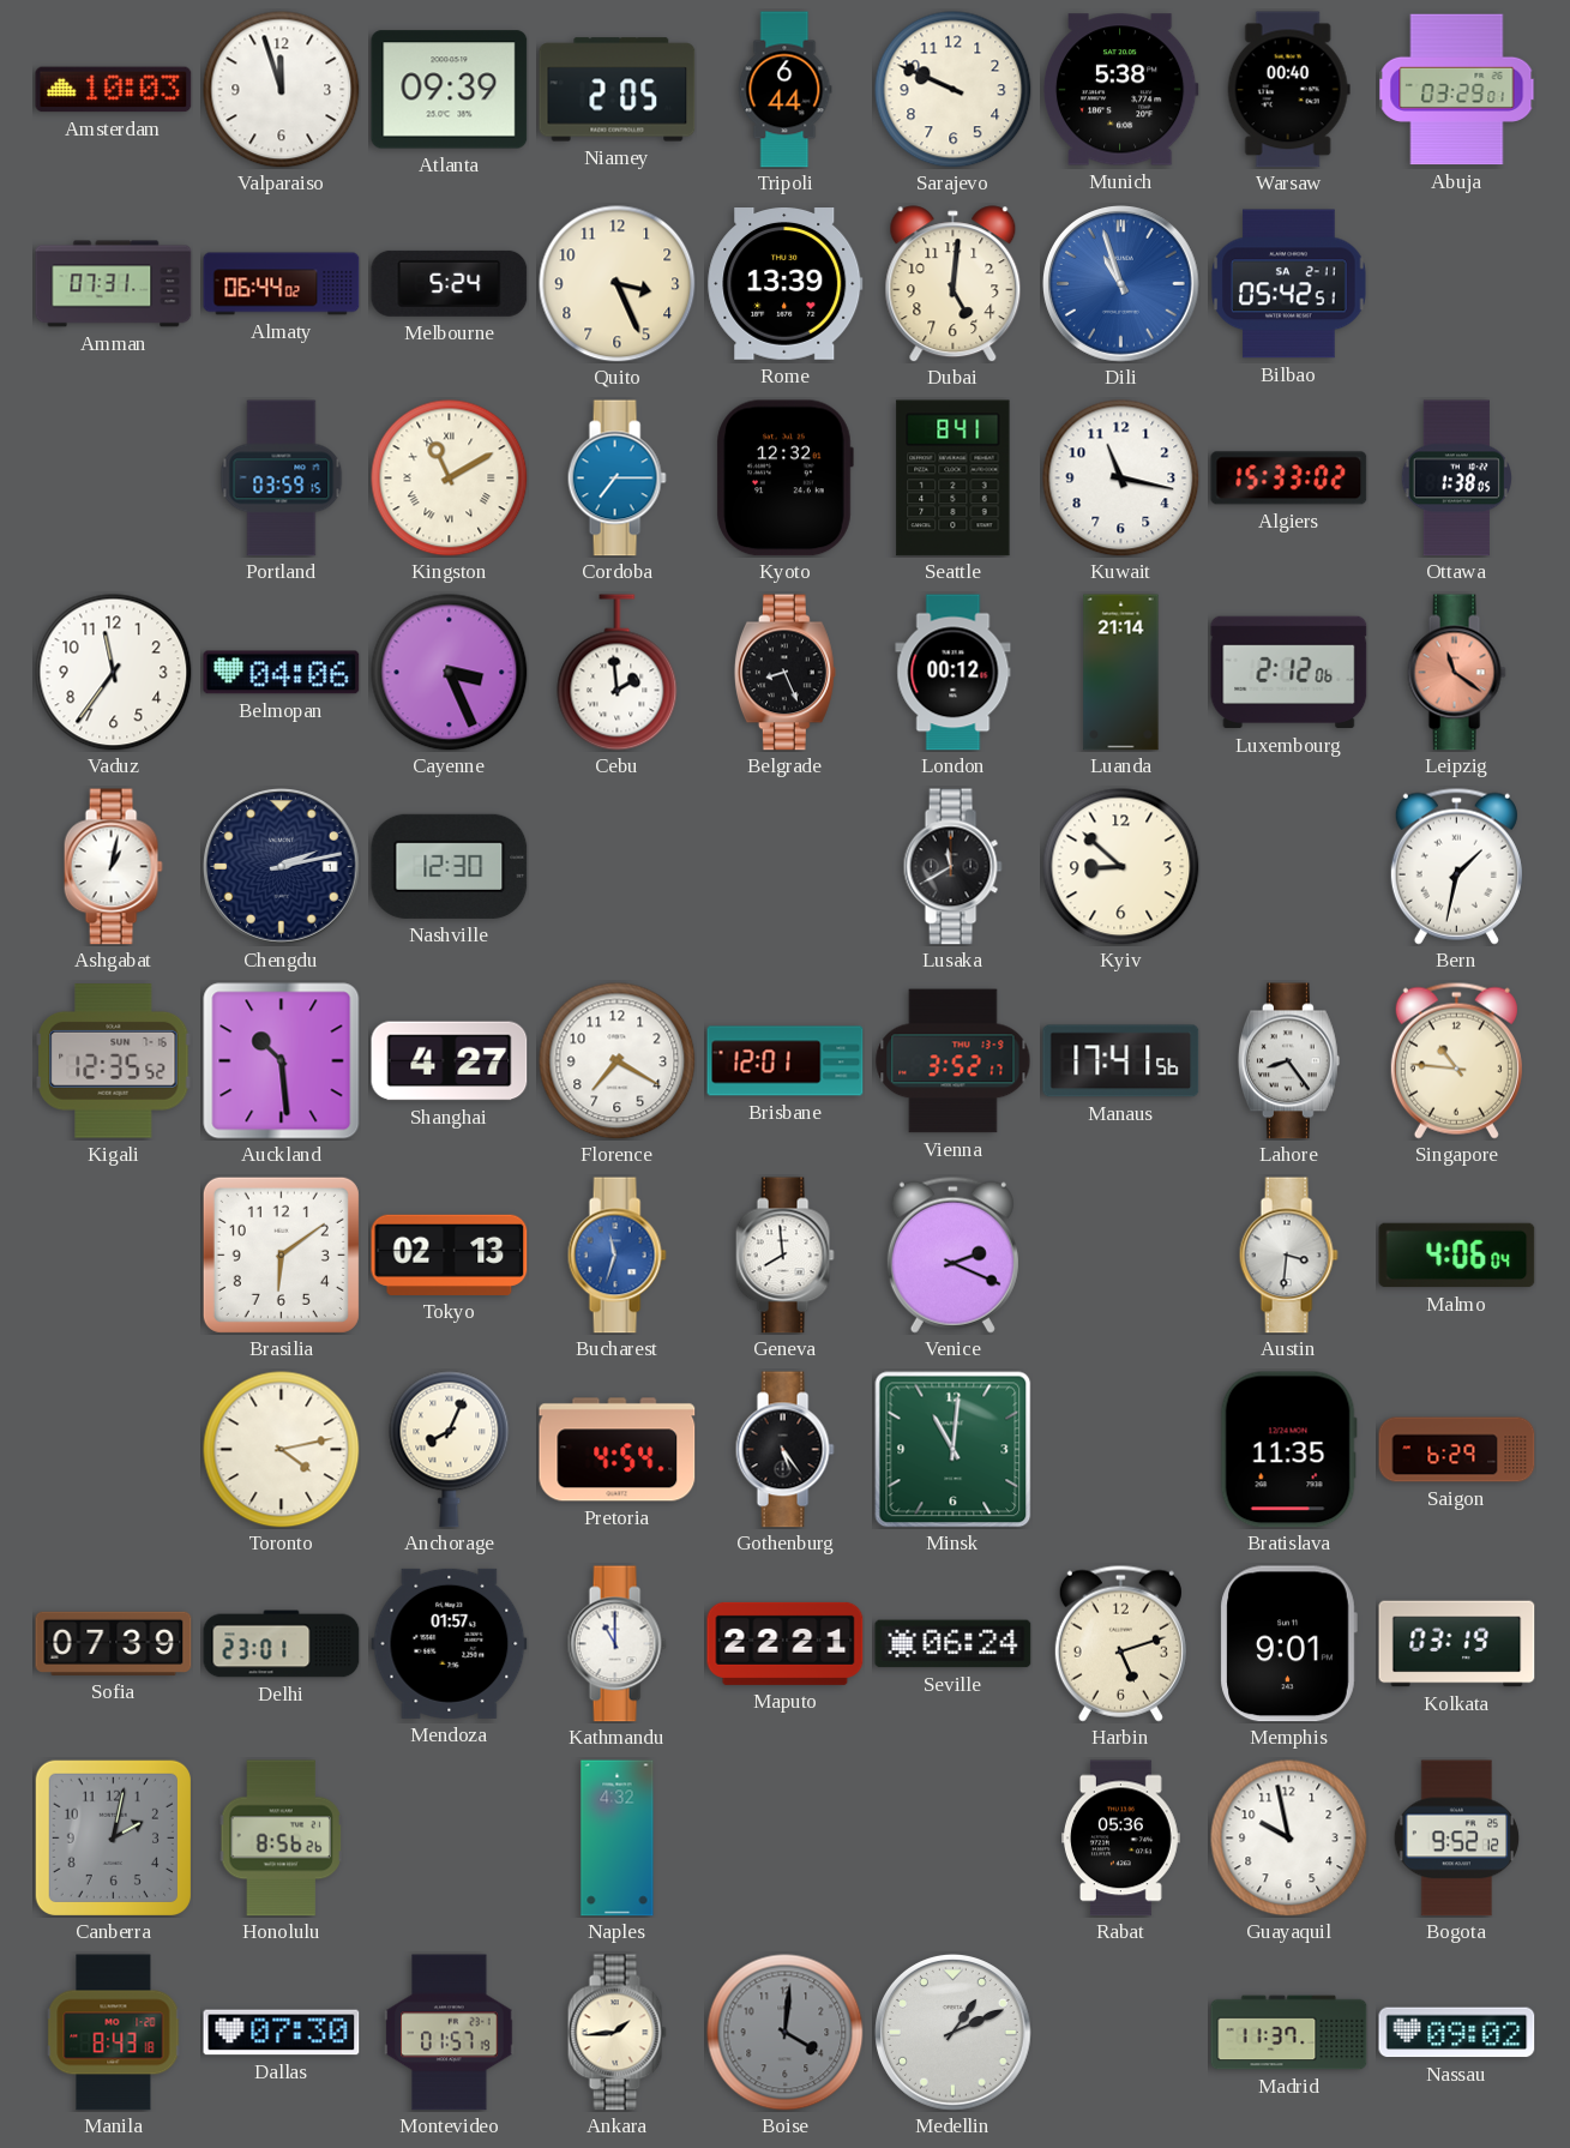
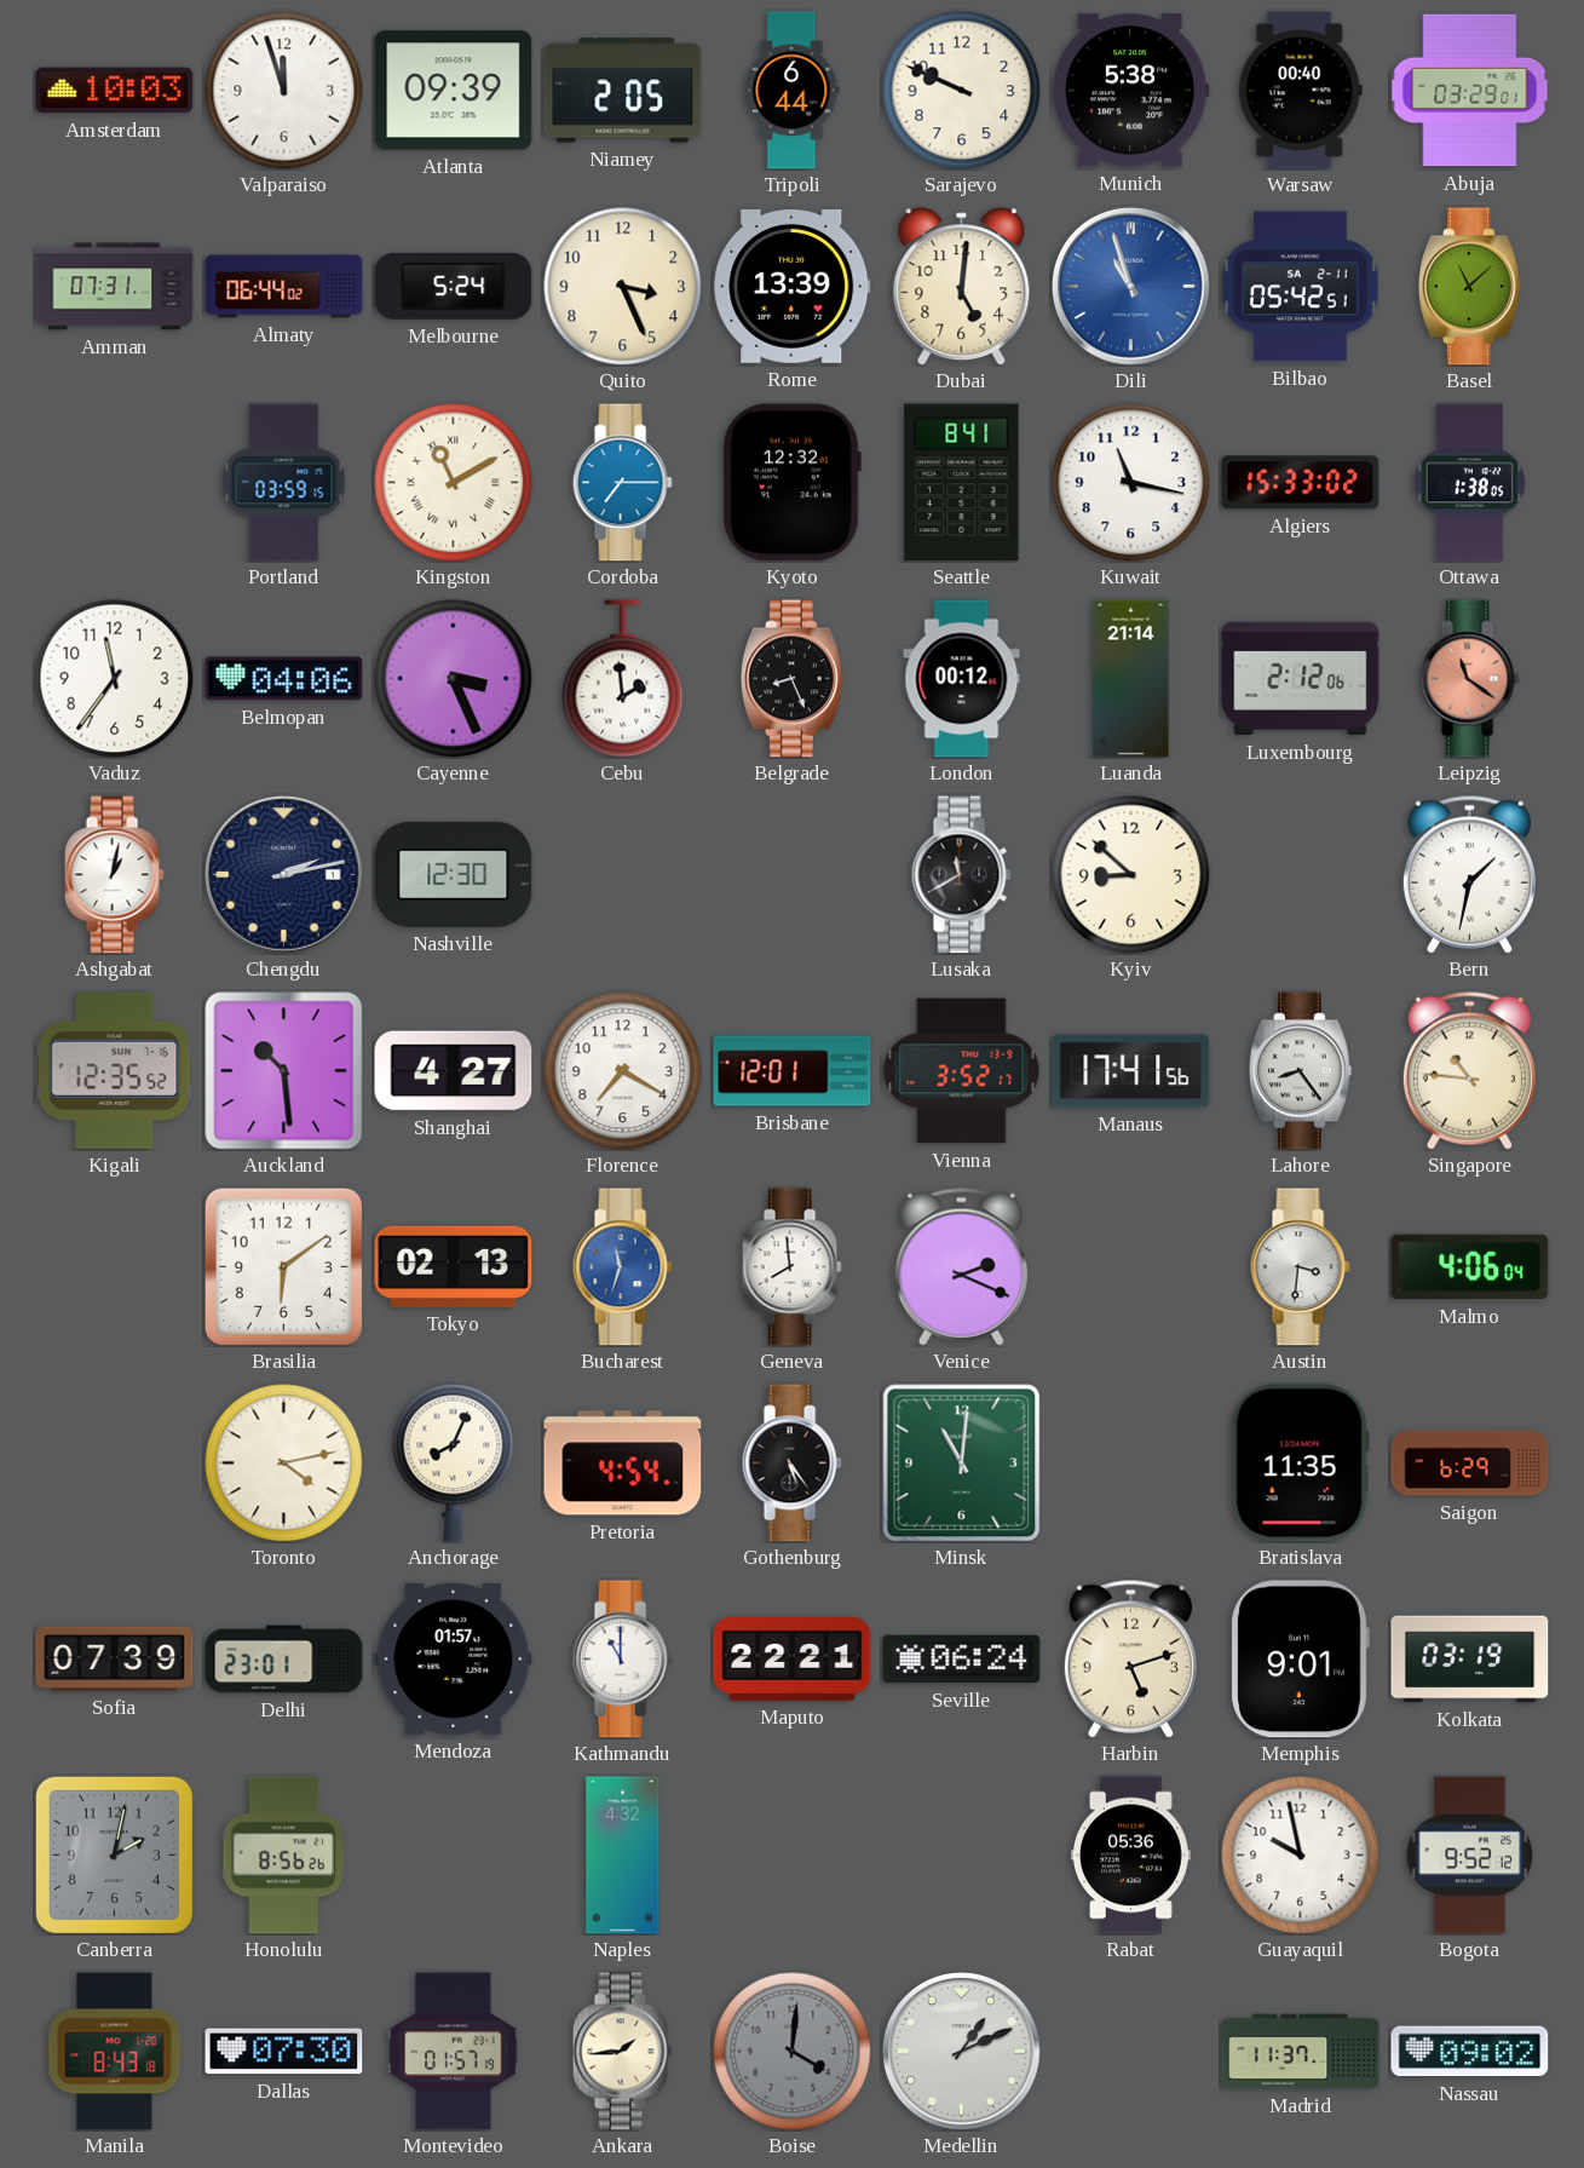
Basel: none -> 11:08
